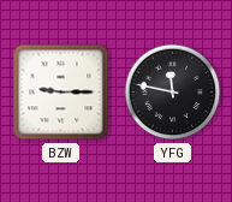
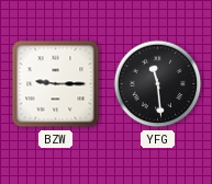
YFG: 11:47 -> 11:29
